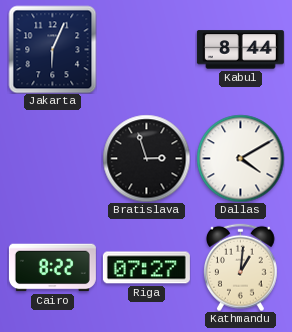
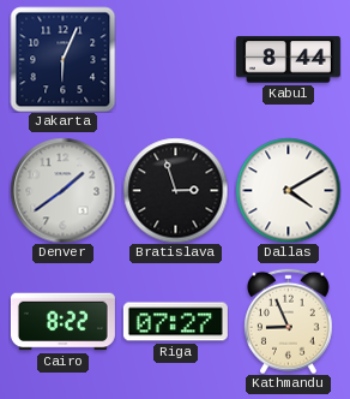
Denver: none -> 1:39
Kathmandu: 1:01 -> 8:56
